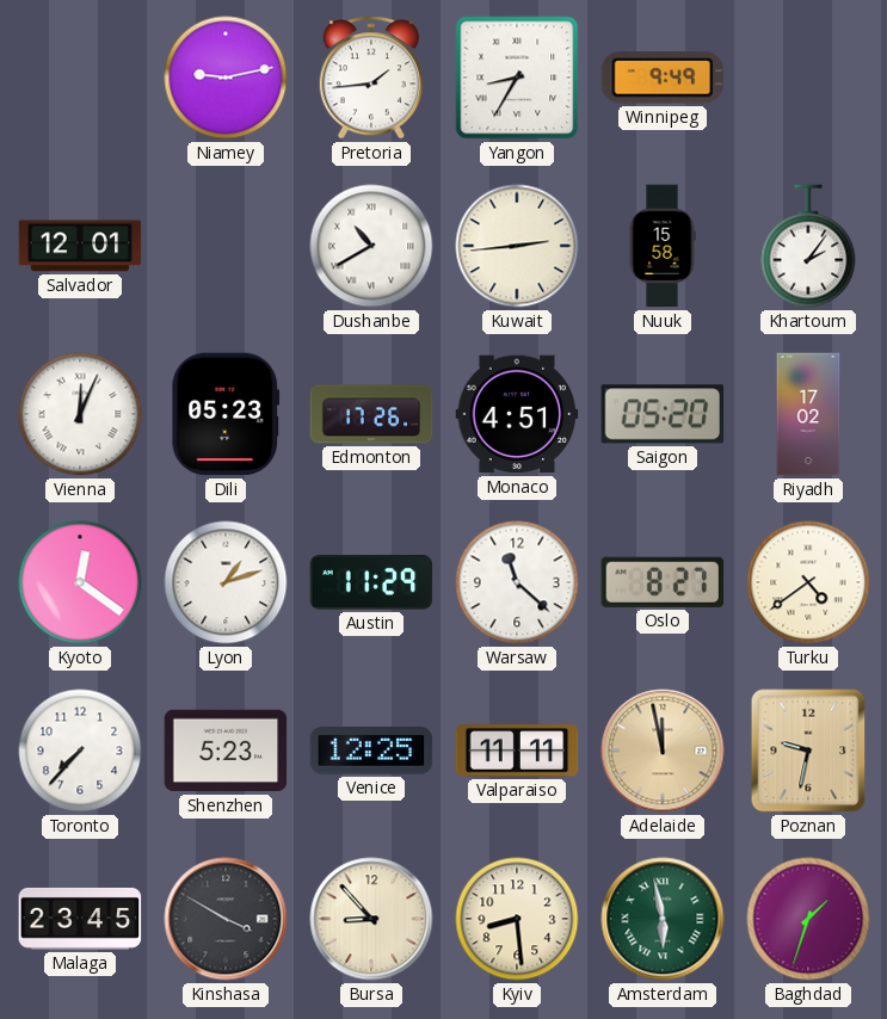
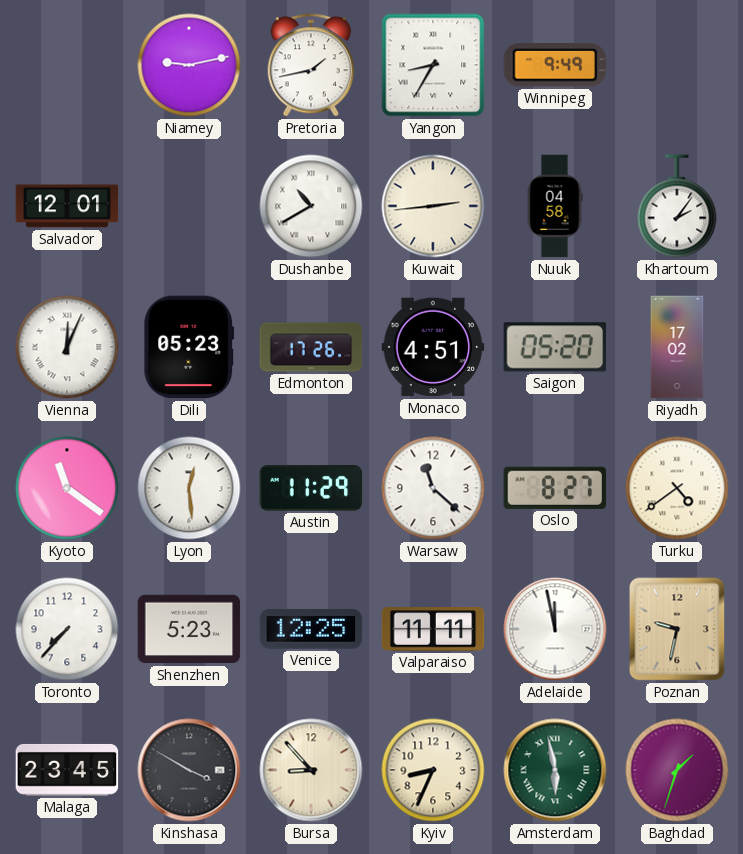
Pretoria: 1:44 -> 1:43
Nuuk: 15:58 -> 04:58
Kyoto: 12:21 -> 11:21
Lyon: 1:12 -> 12:29
Adelaide dial: champagne -> white
Kyiv: 8:29 -> 8:34
